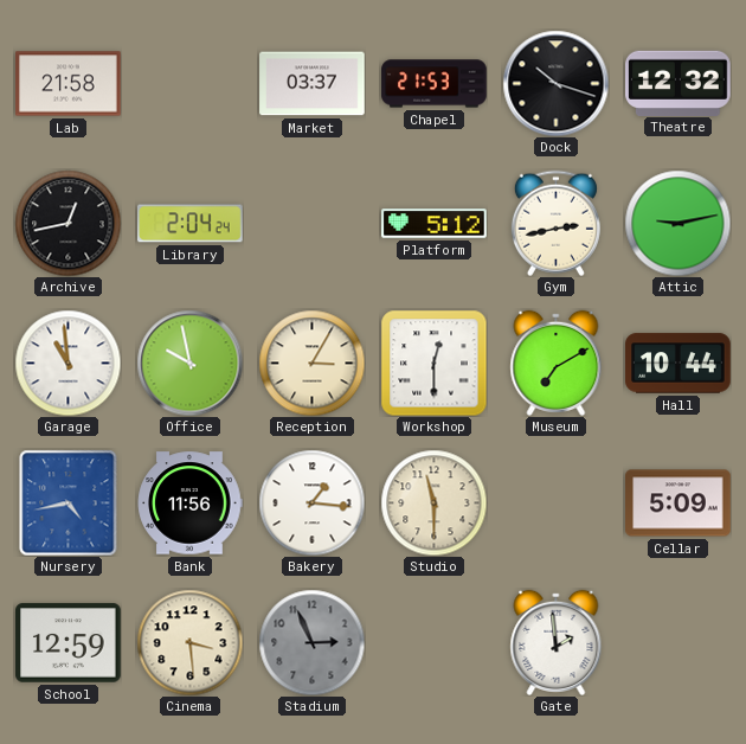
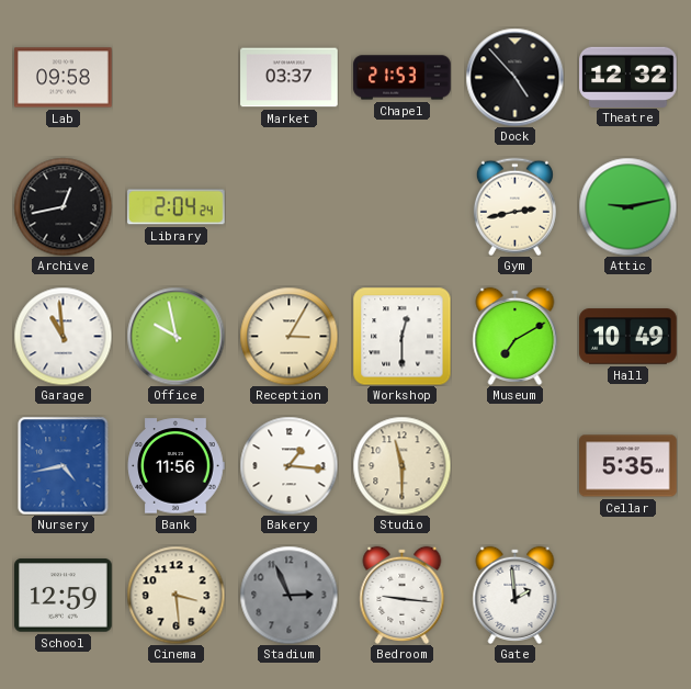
Lab: 21:58 -> 09:58
Dock: 10:18 -> 4:53
Platform: 5:12 -> none
Hall: 10:44 -> 10:49
Cellar: 5:09 -> 5:35
Bedroom: none -> 9:16
